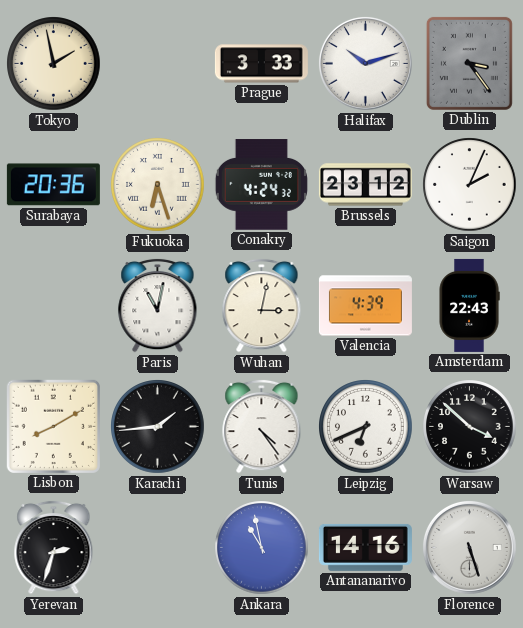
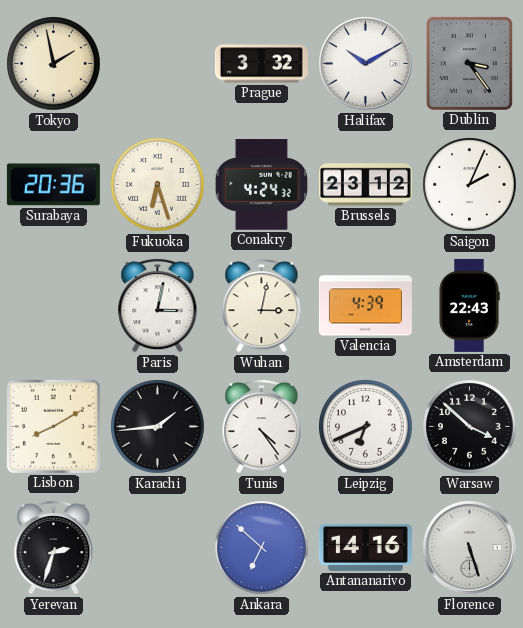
Prague: 3:33 -> 3:32
Halifax: 10:12 -> 10:10
Paris: 11:02 -> 3:02
Ankara: 10:58 -> 6:52
